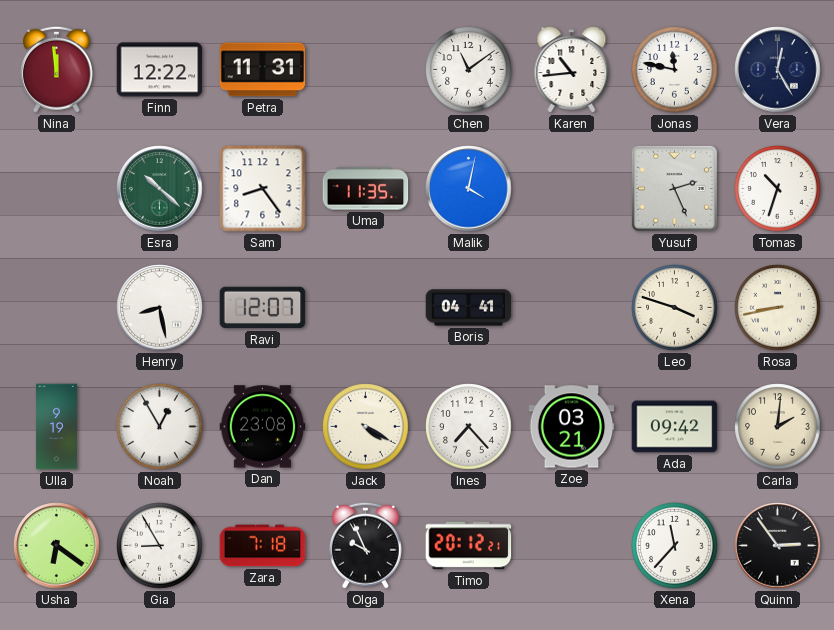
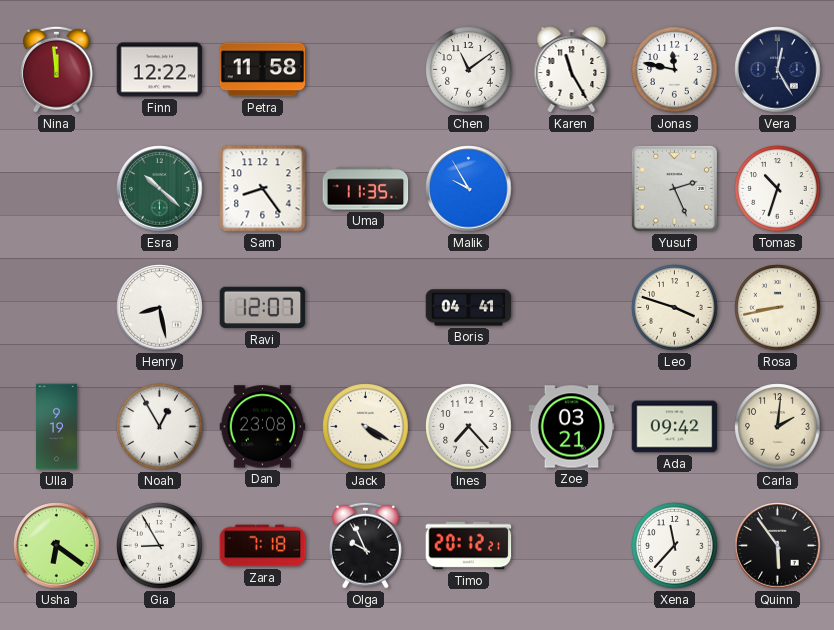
Petra: 11:31 -> 11:58
Karen: 10:44 -> 11:25
Malik: 4:02 -> 9:55
Quinn: 2:54 -> 5:54
